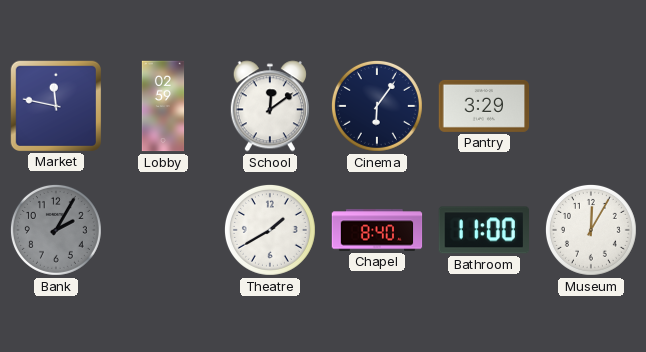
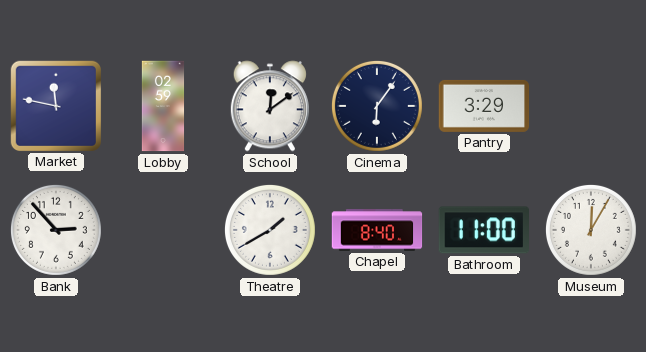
Bank: 2:05 -> 2:53
Bank dial: grey -> white
